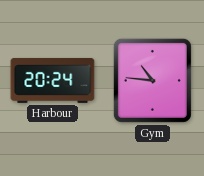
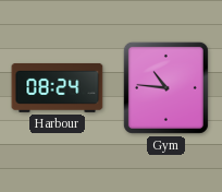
Harbour: 20:24 -> 08:24
